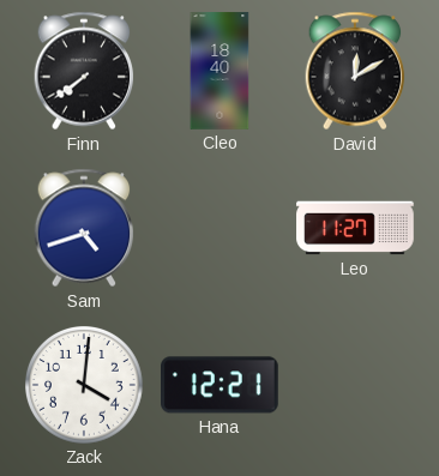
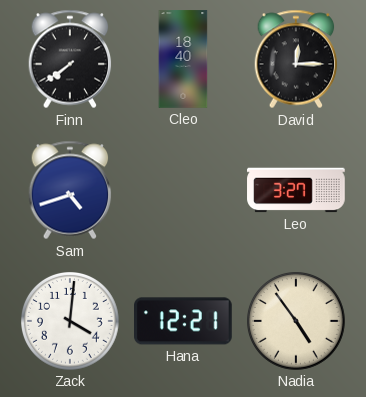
David: 12:10 -> 12:15
Leo: 11:27 -> 3:27
Nadia: none -> 4:54
